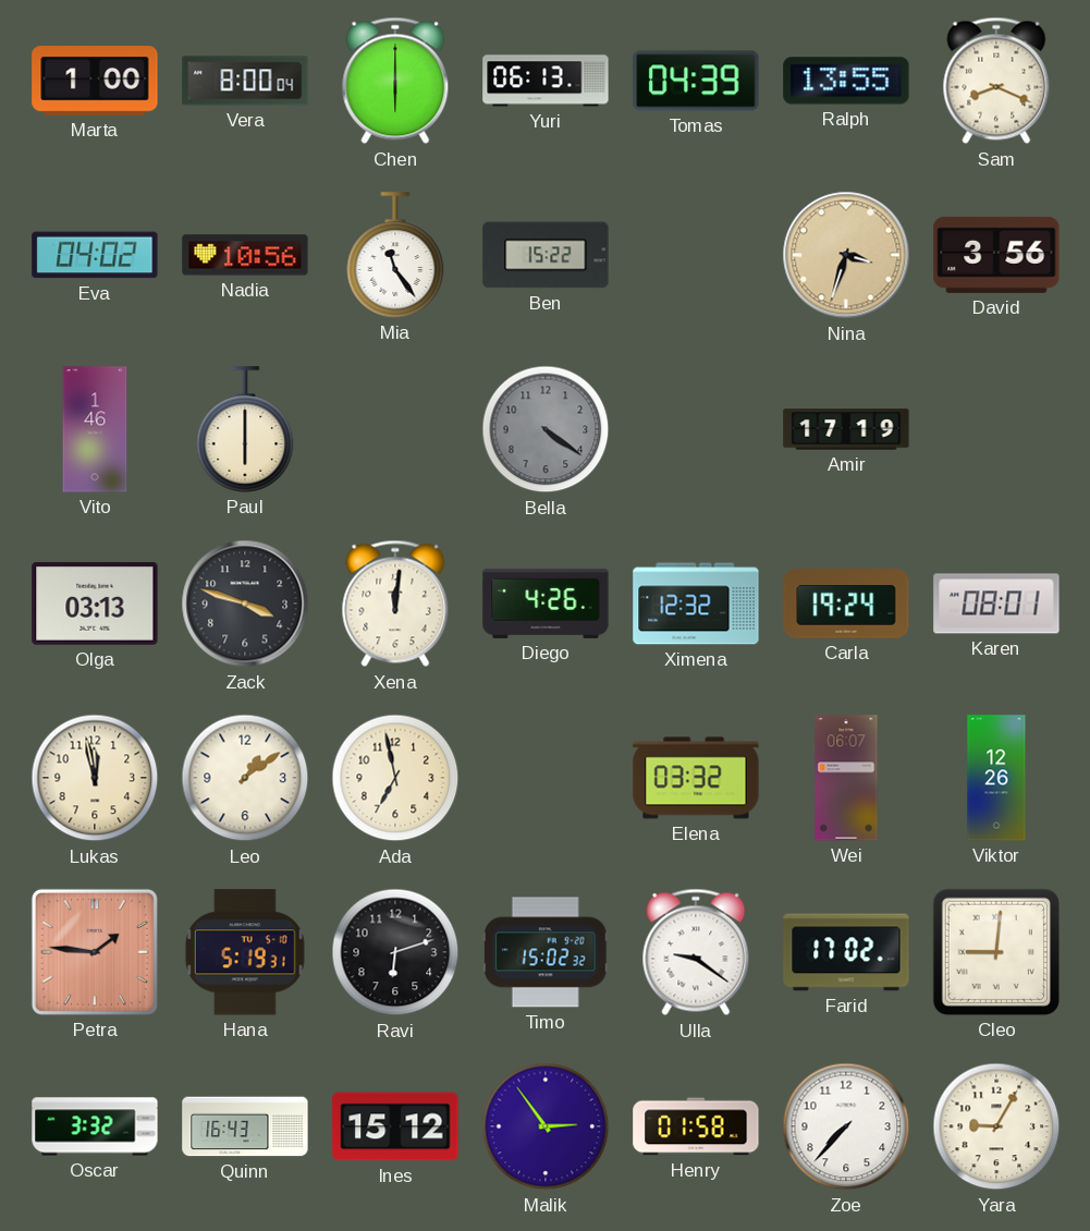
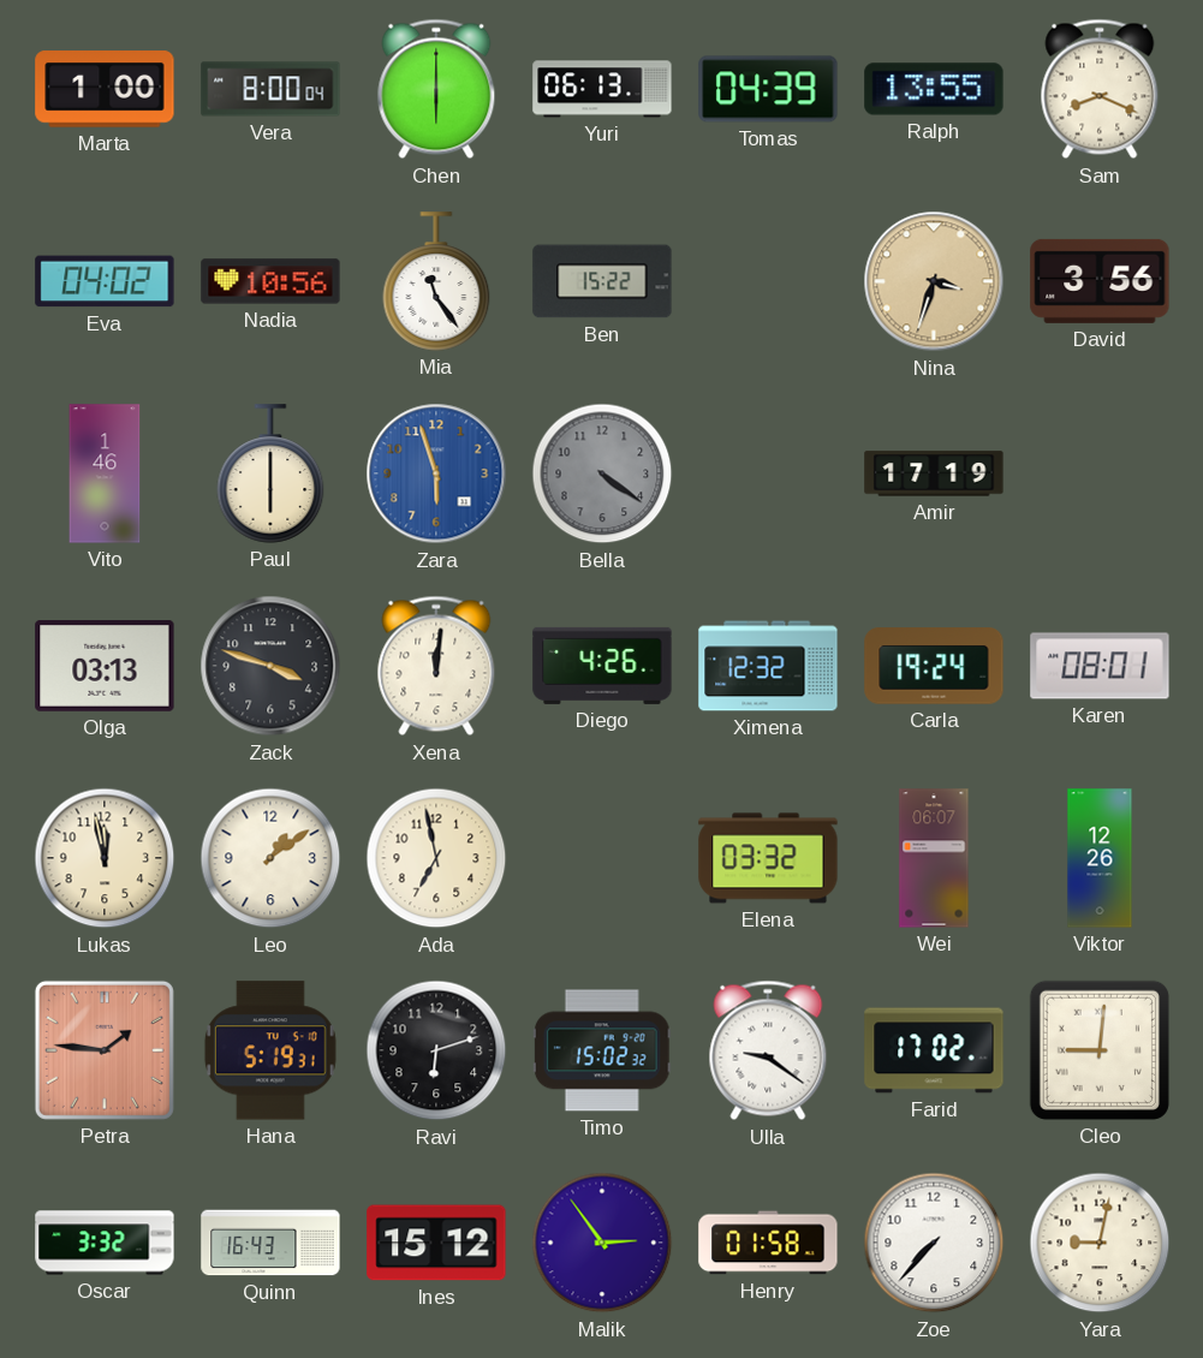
Zara: none -> 5:57
Yara: 9:05 -> 9:02
